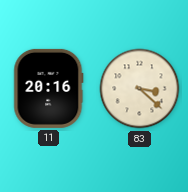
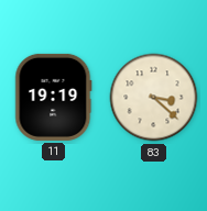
11: 20:16 -> 19:19
